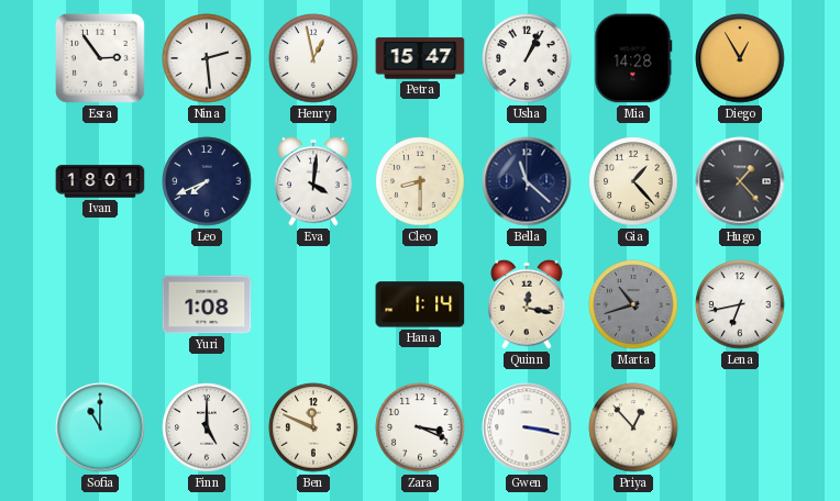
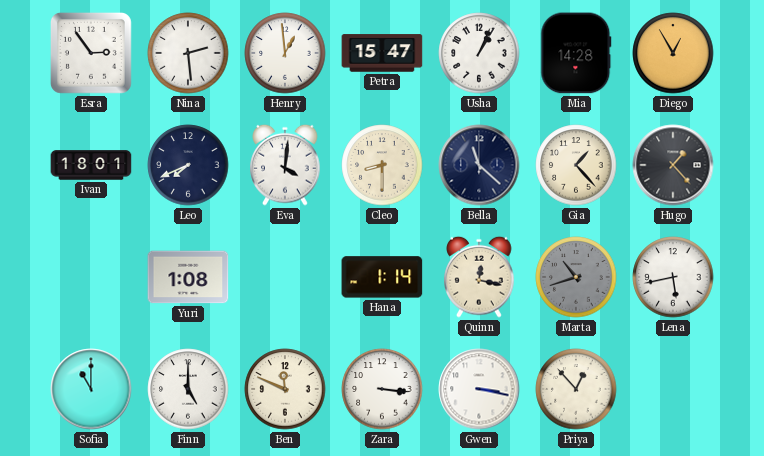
Henry: 12:58 -> 12:59
Lena: 6:43 -> 5:43
Zara: 3:19 -> 3:16
